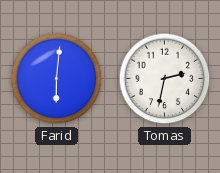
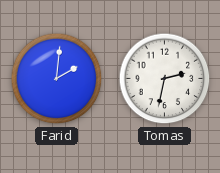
Farid: 6:01 -> 2:01
